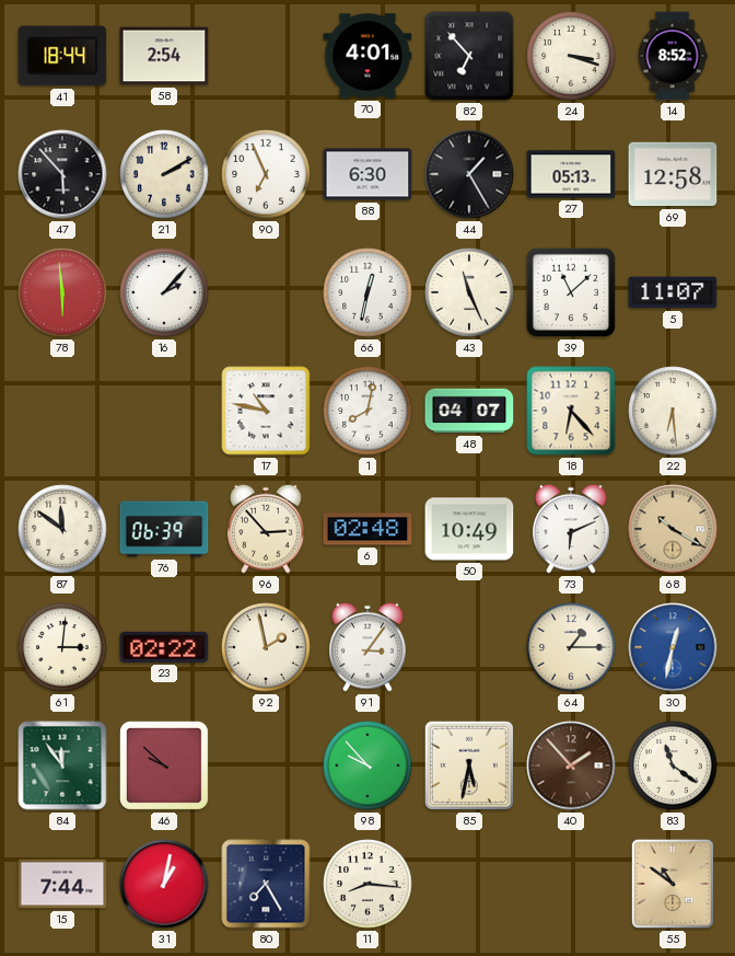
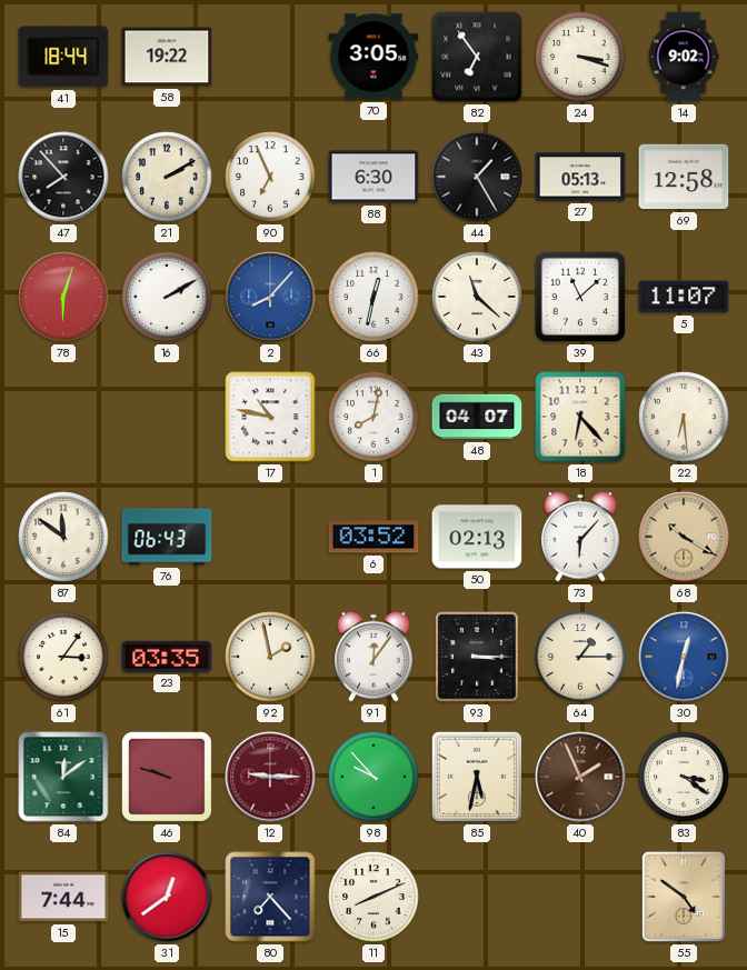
58: 2:54 -> 19:22
70: 4:01 -> 3:05
82: 6:53 -> 6:54
14: 8:52 -> 9:02
47: 5:53 -> 7:53
78: 5:59 -> 6:03
16: 2:07 -> 2:10
2: none -> 8:07
43: 11:26 -> 11:22
76: 06:39 -> 06:43
96: 2:53 -> none
6: 02:48 -> 03:52
50: 10:49 -> 02:13
73: 6:11 -> 6:07
61: 3:01 -> 3:06
23: 02:22 -> 03:35
91: 3:06 -> 12:06
93: none -> 3:15
84: 11:54 -> 12:09
46: 9:52 -> 9:48
12: none -> 9:15
40: 1:53 -> 1:56
83: 11:21 -> 3:21
31: 1:02 -> 12:39
80: 7:25 -> 7:23
11: 8:16 -> 8:11
55: 10:51 -> 4:51
